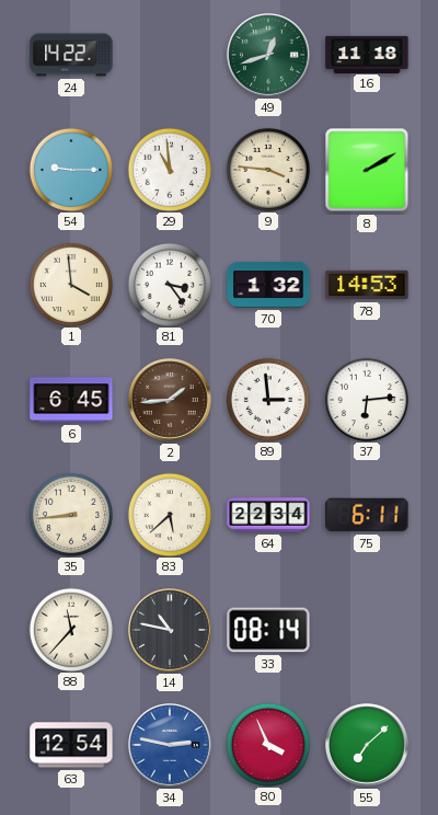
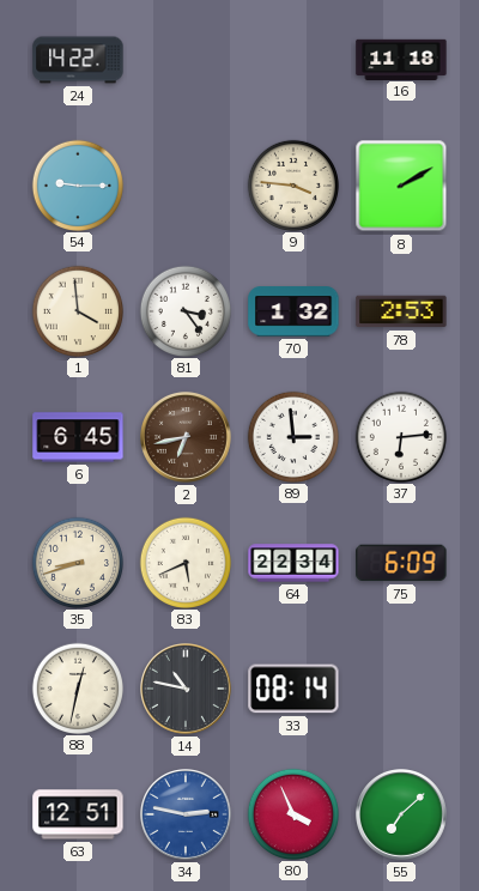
49: 12:42 -> none
29: 10:59 -> none
78: 14:53 -> 2:53
2: 1:44 -> 6:43
35: 8:44 -> 8:42
83: 5:38 -> 5:41
75: 6:11 -> 6:09
88: 11:37 -> 12:32
63: 12:54 -> 12:51
